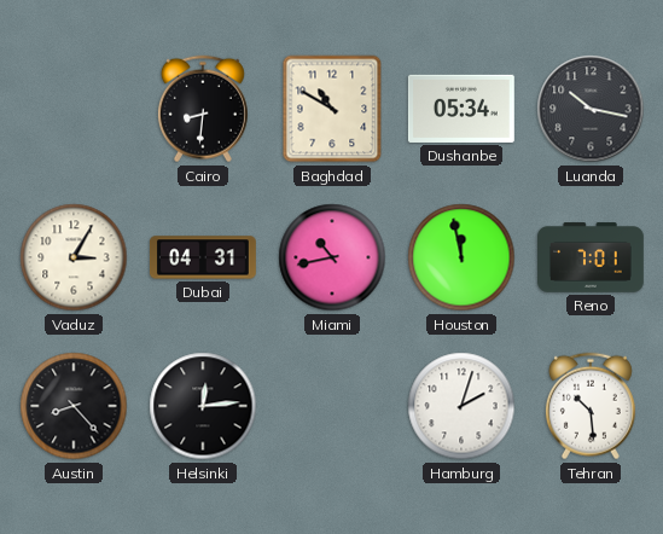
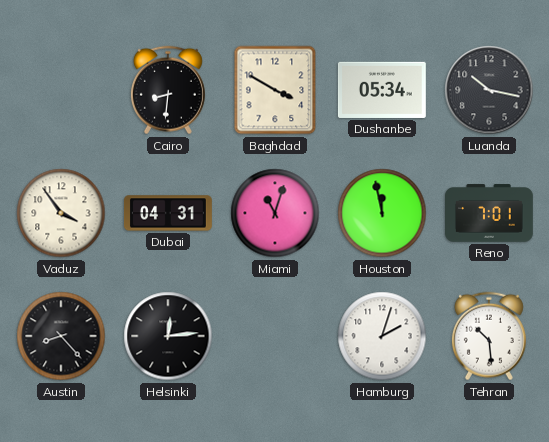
Baghdad: 10:50 -> 3:50
Vaduz: 3:05 -> 3:54
Miami: 10:43 -> 11:03
